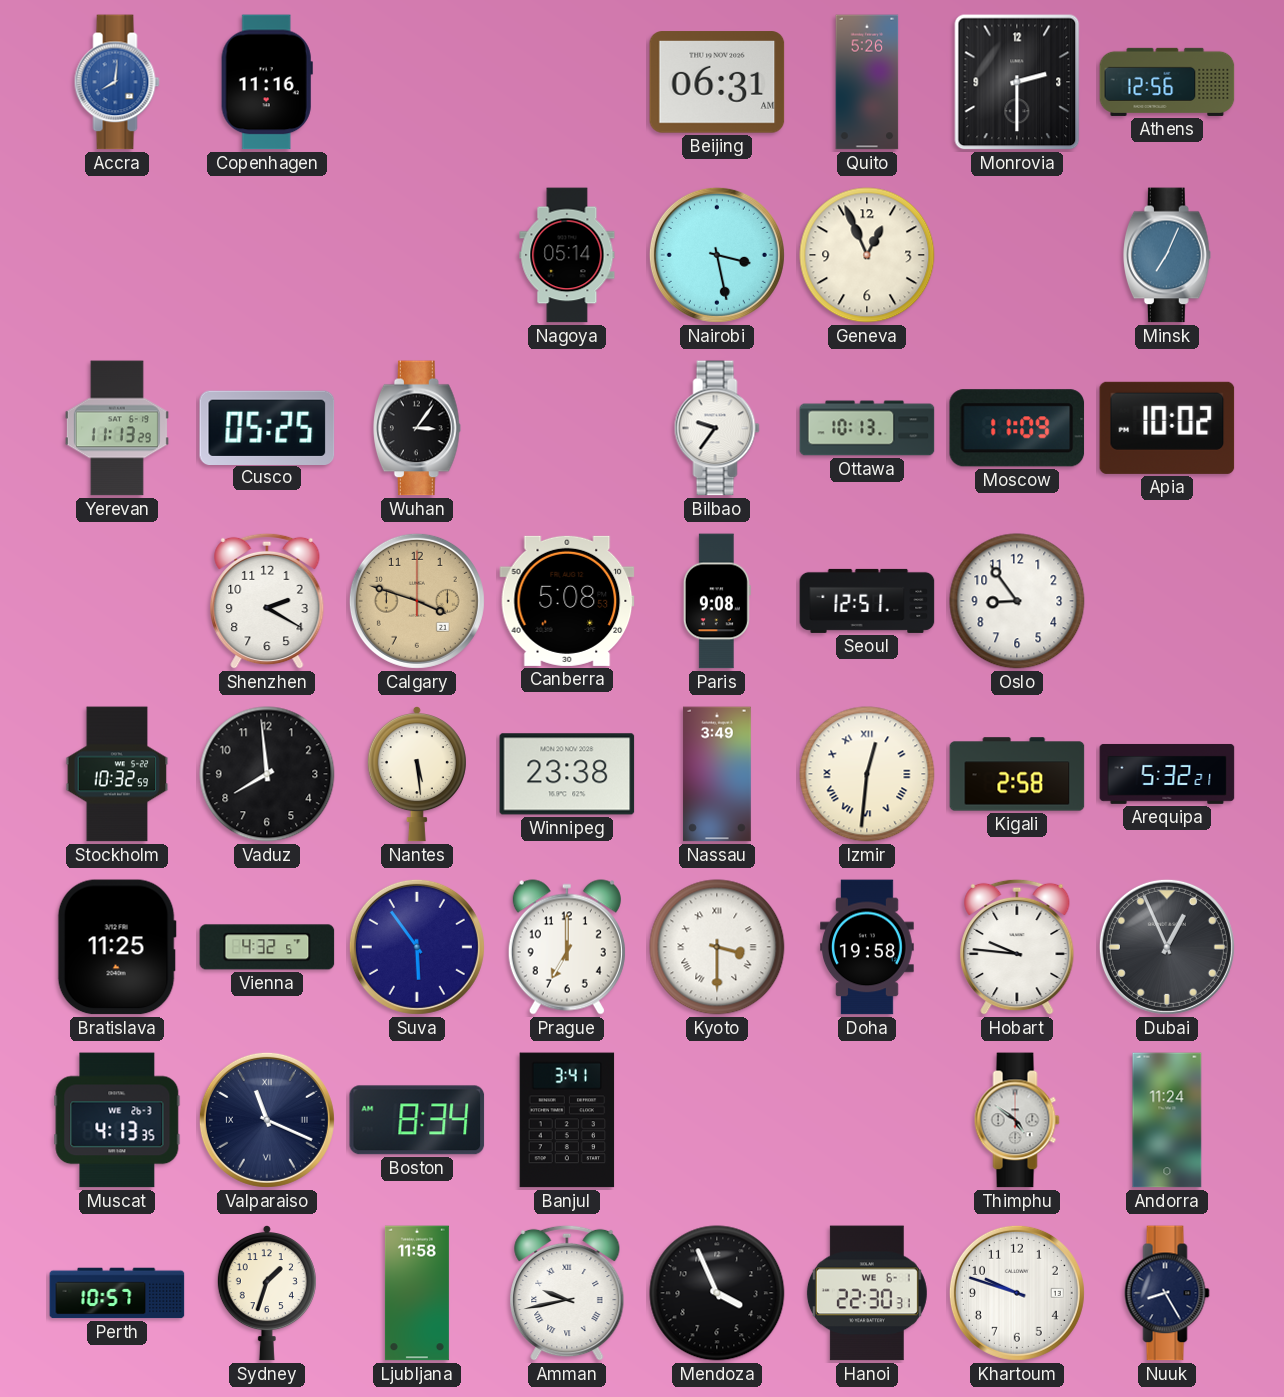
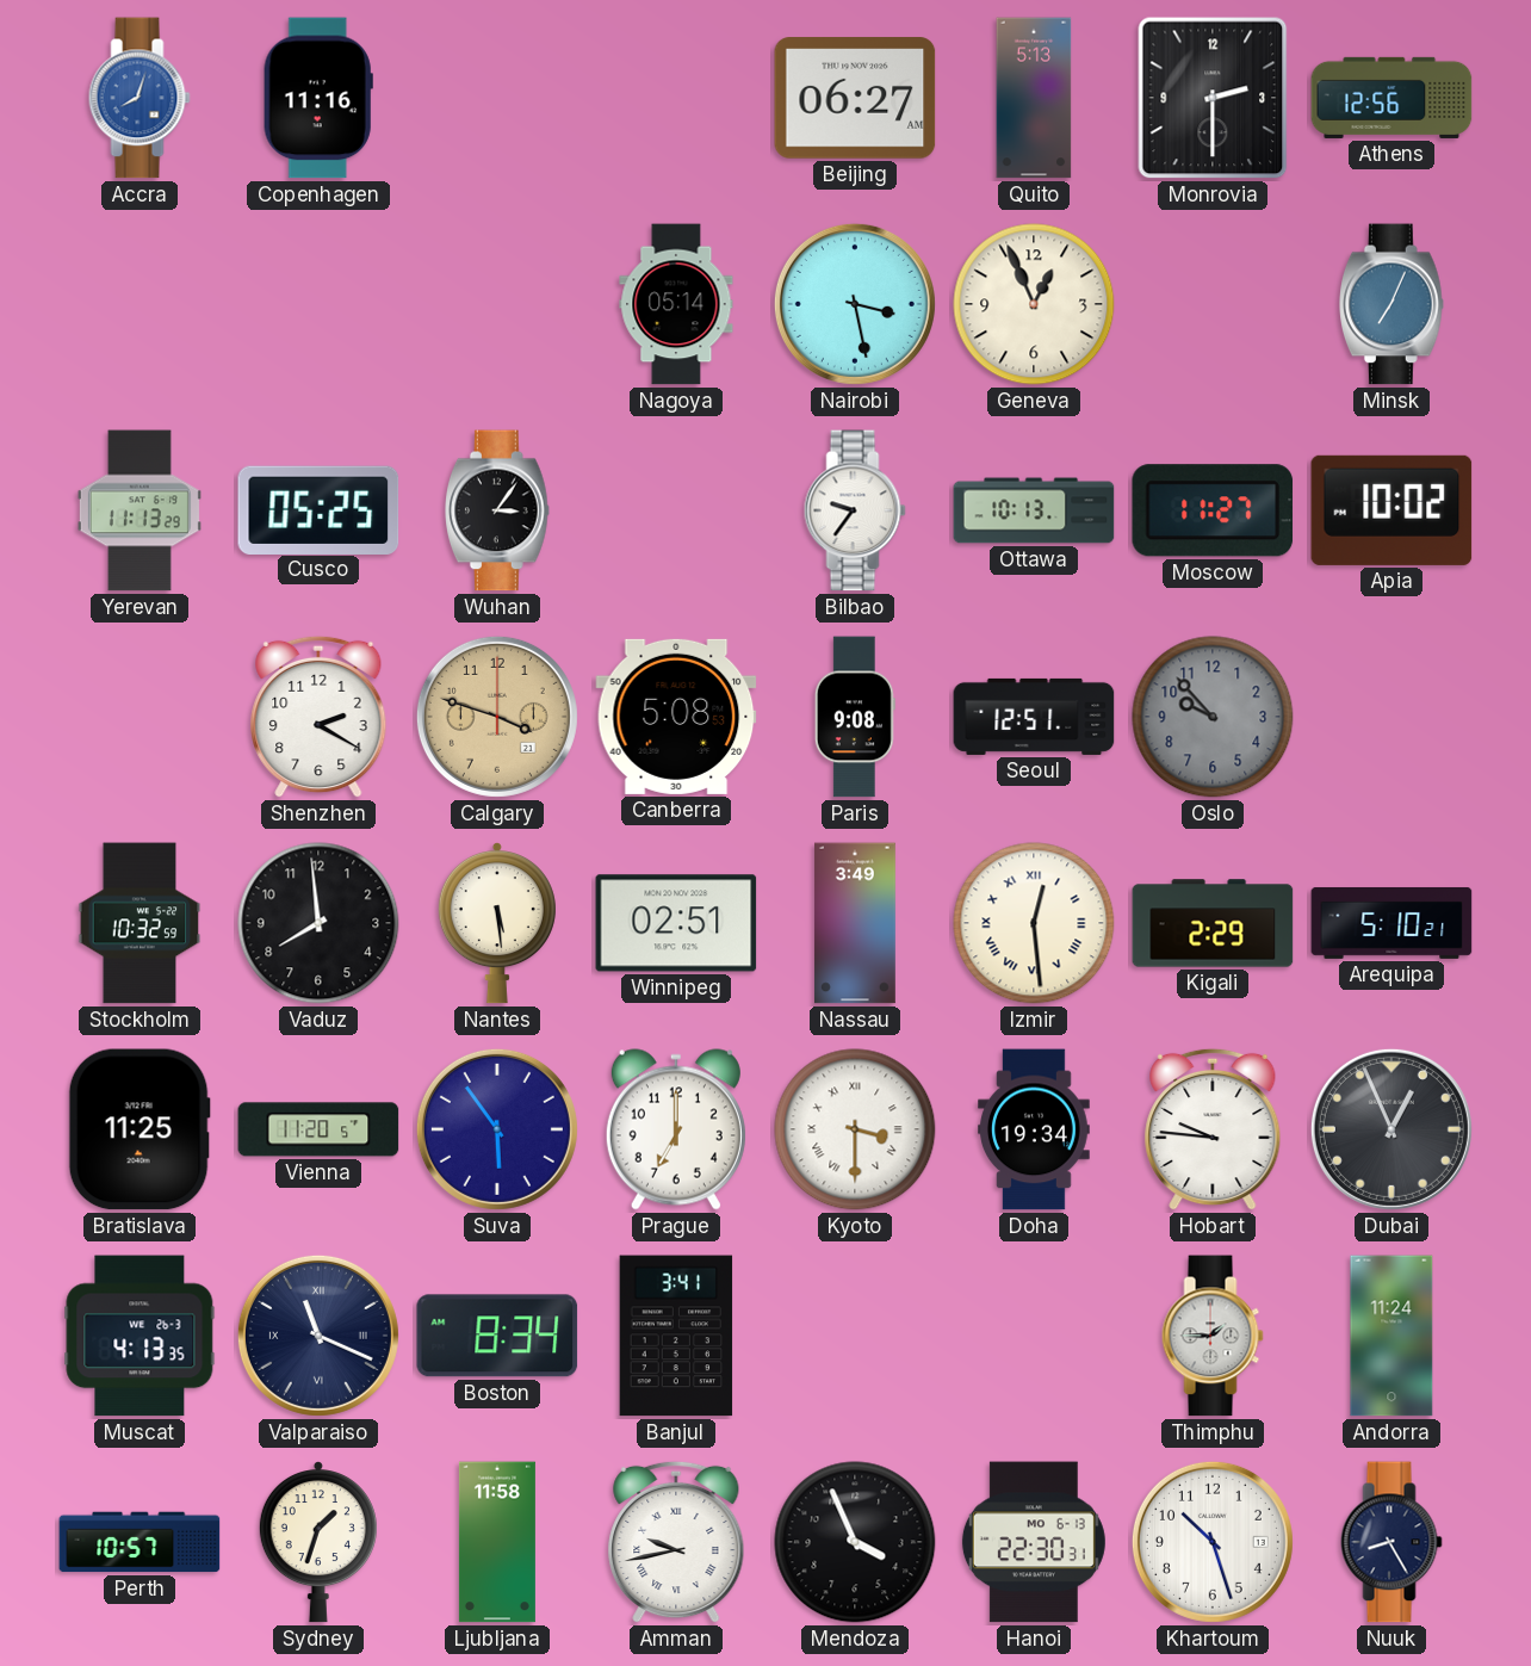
Accra: 8:01 -> 8:03
Beijing: 06:31 -> 06:27
Quito: 5:26 -> 5:13
Moscow: 11:09 -> 11:27
Oslo: 8:54 -> 9:53
Oslo dial: white -> grey
Winnipeg: 23:38 -> 02:51
Izmir: 12:31 -> 12:29
Kigali: 2:58 -> 2:29
Arequipa: 5:32 -> 5:10
Vienna: 4:32 -> 11:20
Doha: 19:58 -> 19:34
Thimphu: 4:51 -> 1:45
Hanoi date: WE 6-1 -> MO 6-13
Khartoum: 9:48 -> 10:27
